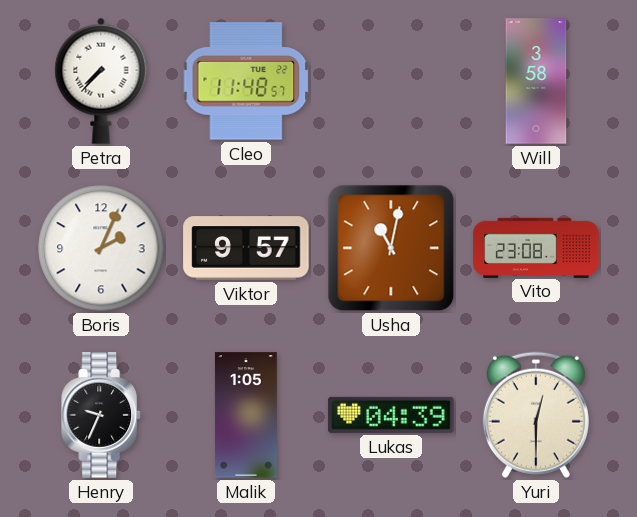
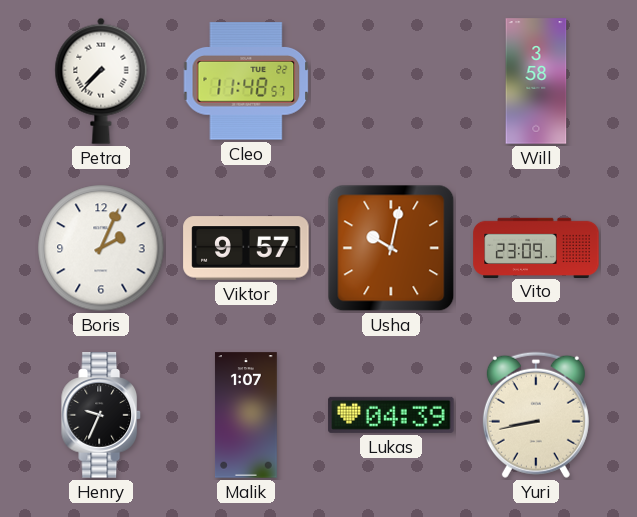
Usha: 11:02 -> 10:02
Vito: 23:08 -> 23:09
Malik: 1:05 -> 1:07
Yuri: 12:30 -> 8:43
